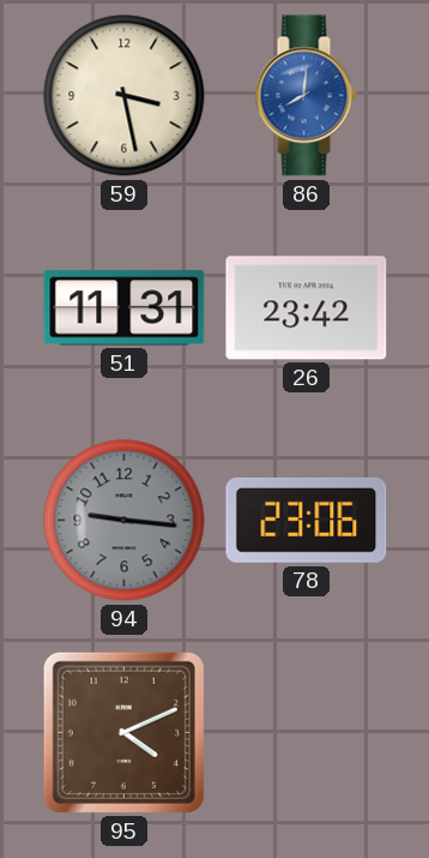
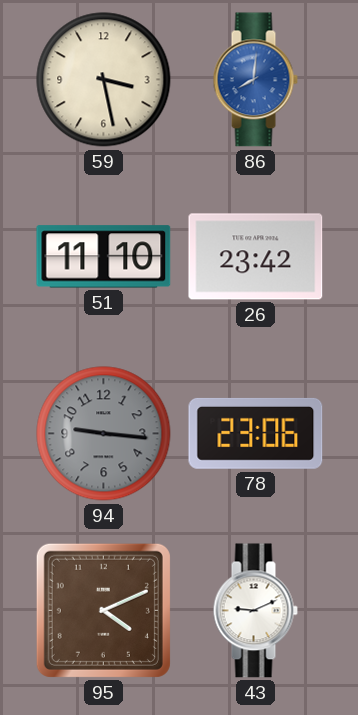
51: 11:31 -> 11:10
43: none -> 9:11
